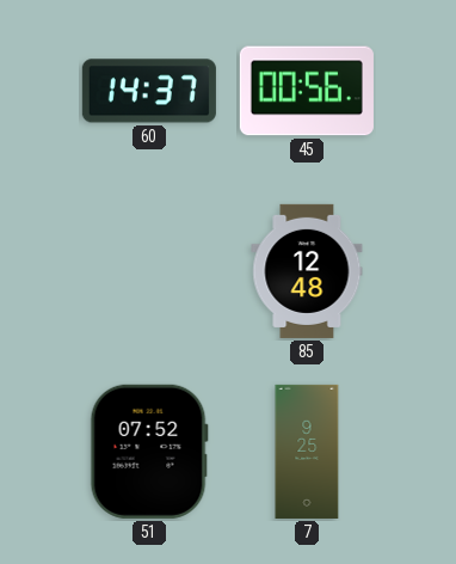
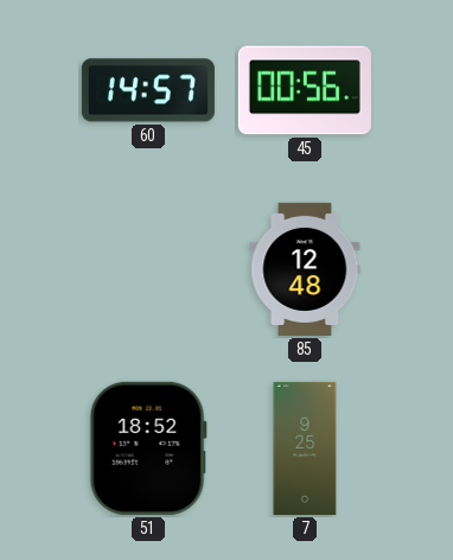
60: 14:37 -> 14:57
51: 07:52 -> 18:52
